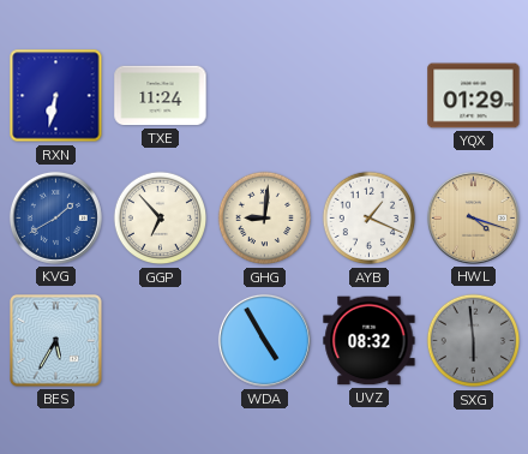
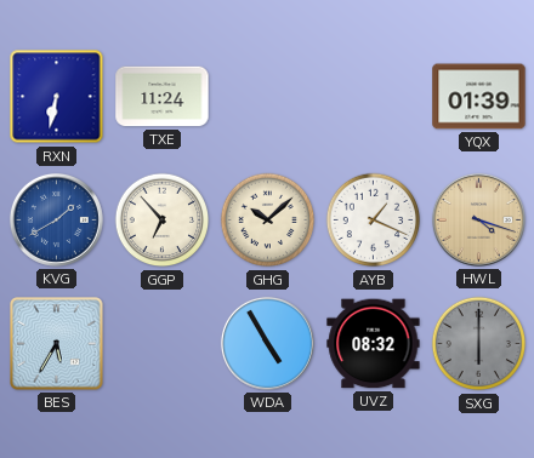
YQX: 01:29 -> 01:39
GHG: 9:01 -> 10:08
SXG: 5:59 -> 6:00
